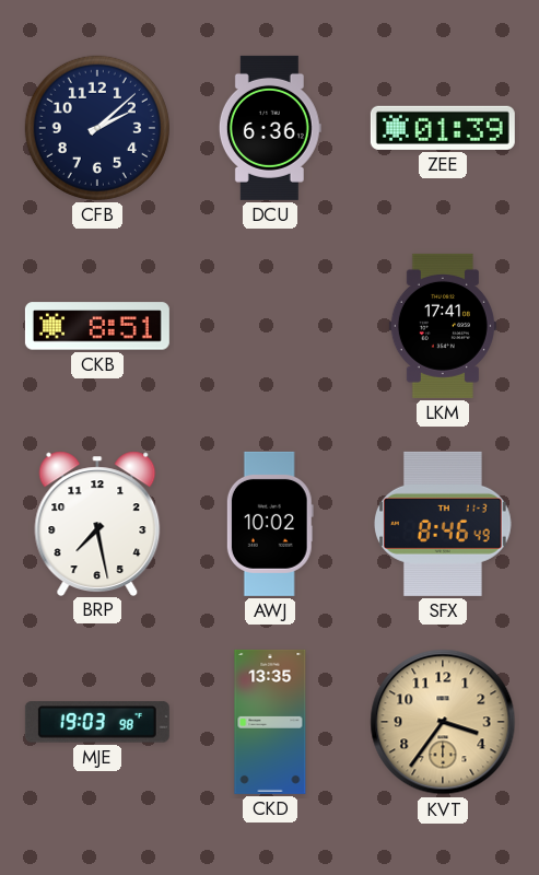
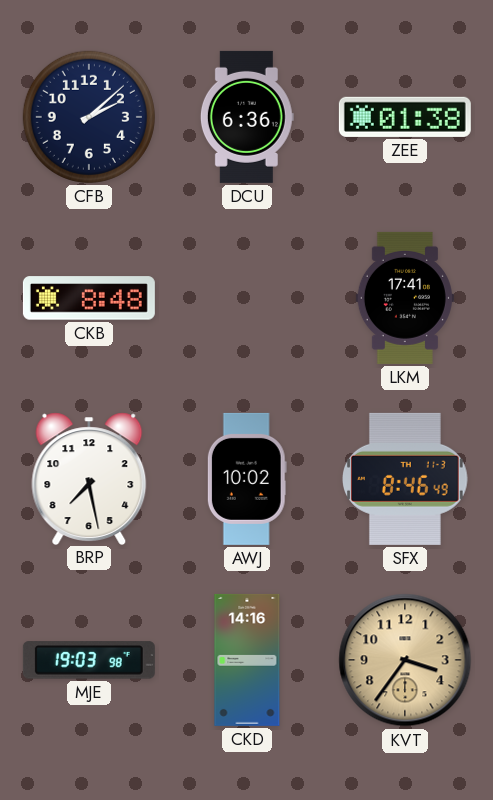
ZEE: 01:39 -> 01:38
CKB: 8:51 -> 8:48
CKD: 13:35 -> 14:16
